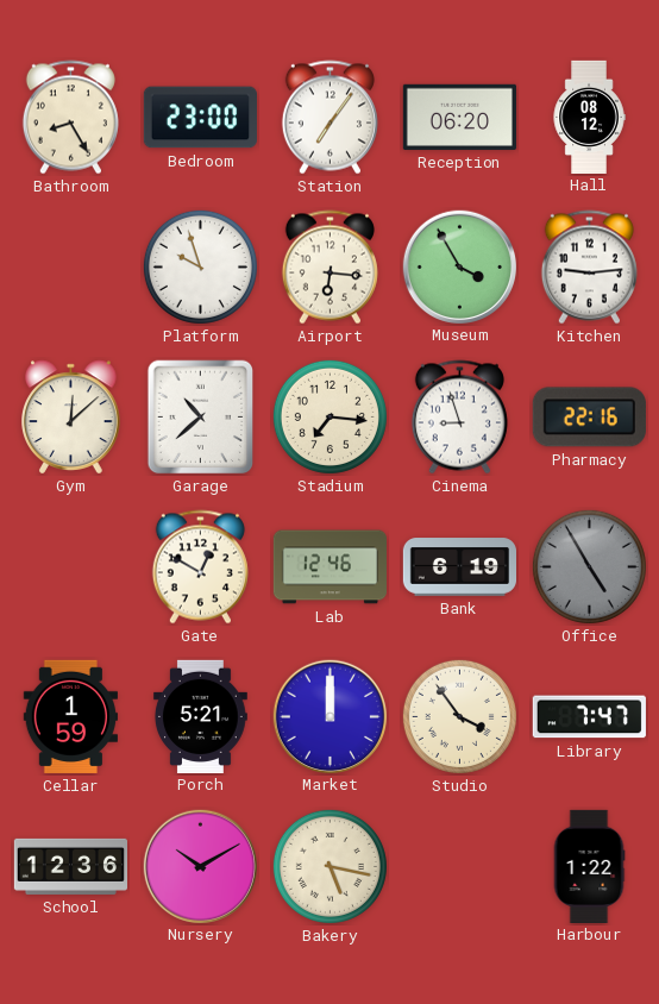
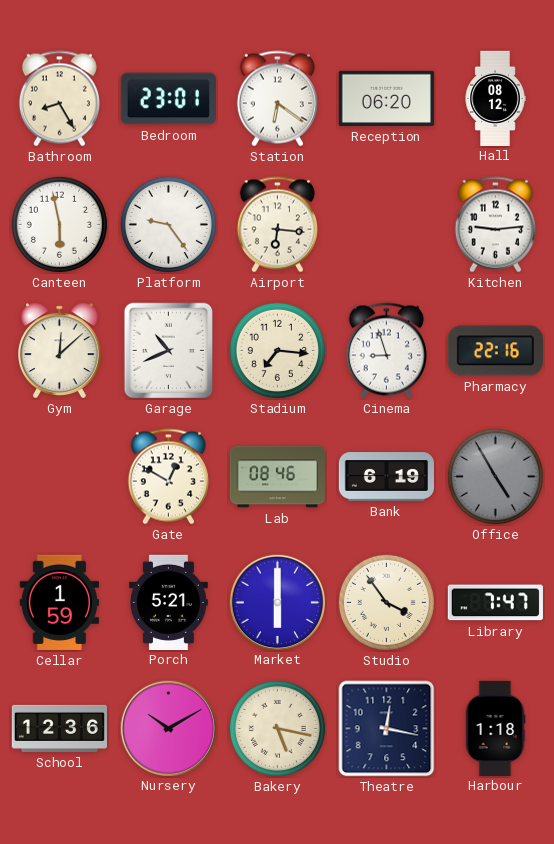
Bedroom: 23:00 -> 23:01
Station: 7:06 -> 6:21
Canteen: none -> 5:58
Platform: 9:57 -> 9:24
Museum: 3:55 -> none
Garage: 10:38 -> 10:41
Lab: 12:46 -> 08:46
Market: 12:00 -> 6:00
Theatre: none -> 12:17
Harbour: 1:22 -> 1:18
